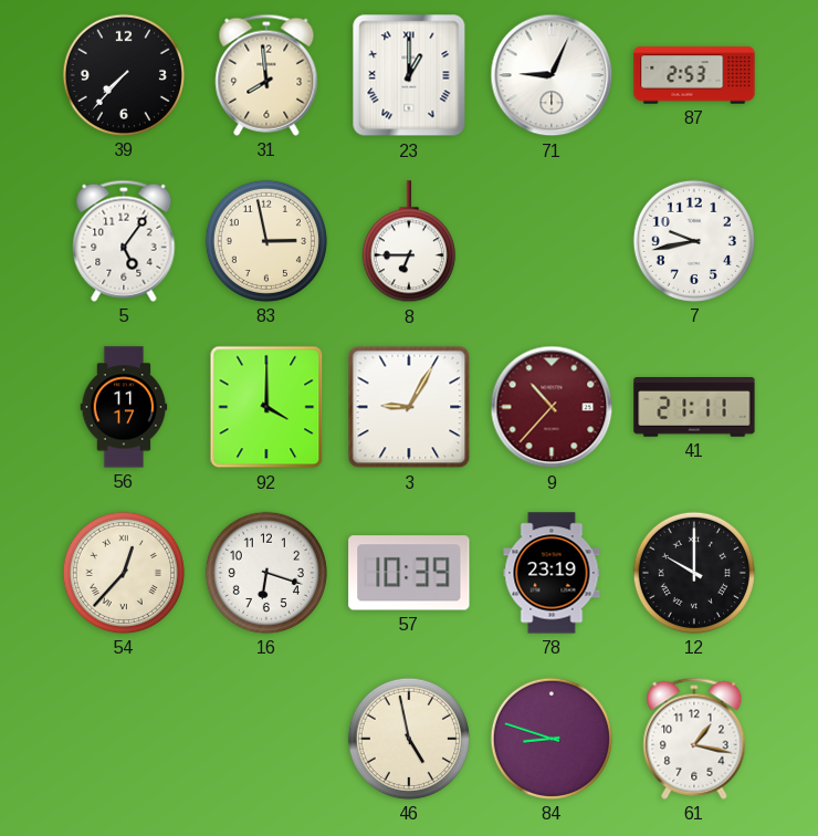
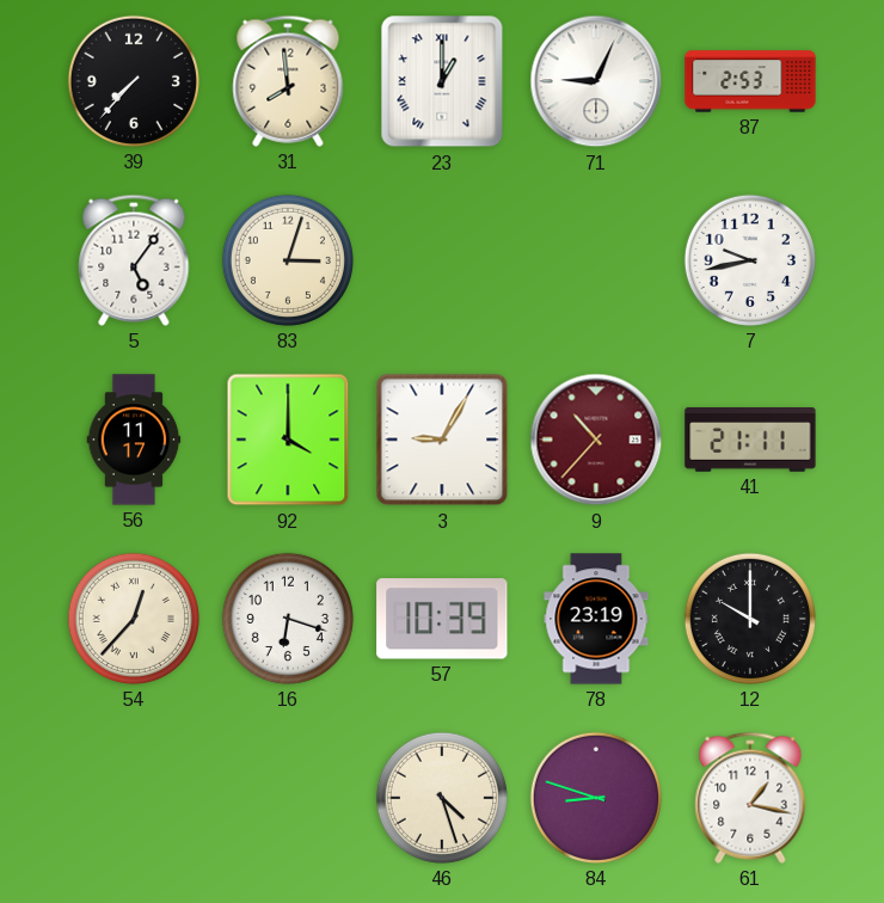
83: 2:58 -> 3:03
8: 6:45 -> none
46: 4:58 -> 4:27
